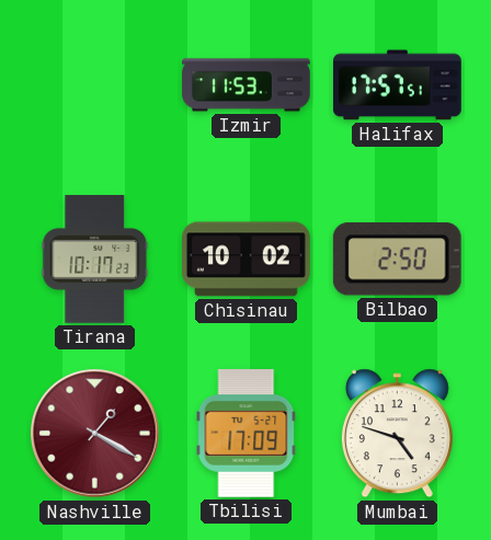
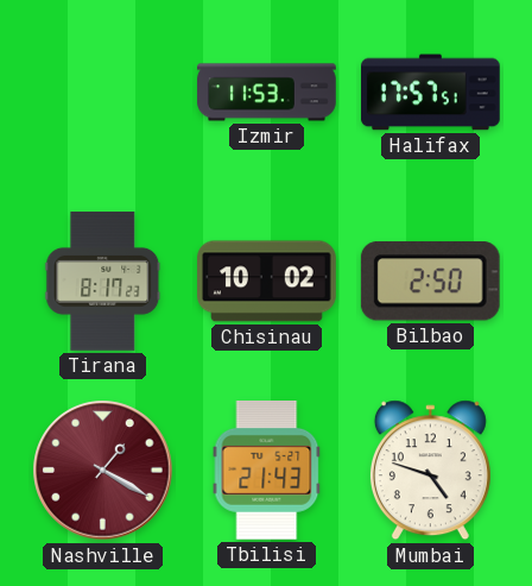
Tirana: 10:17 -> 8:17
Tbilisi: 17:09 -> 21:43
